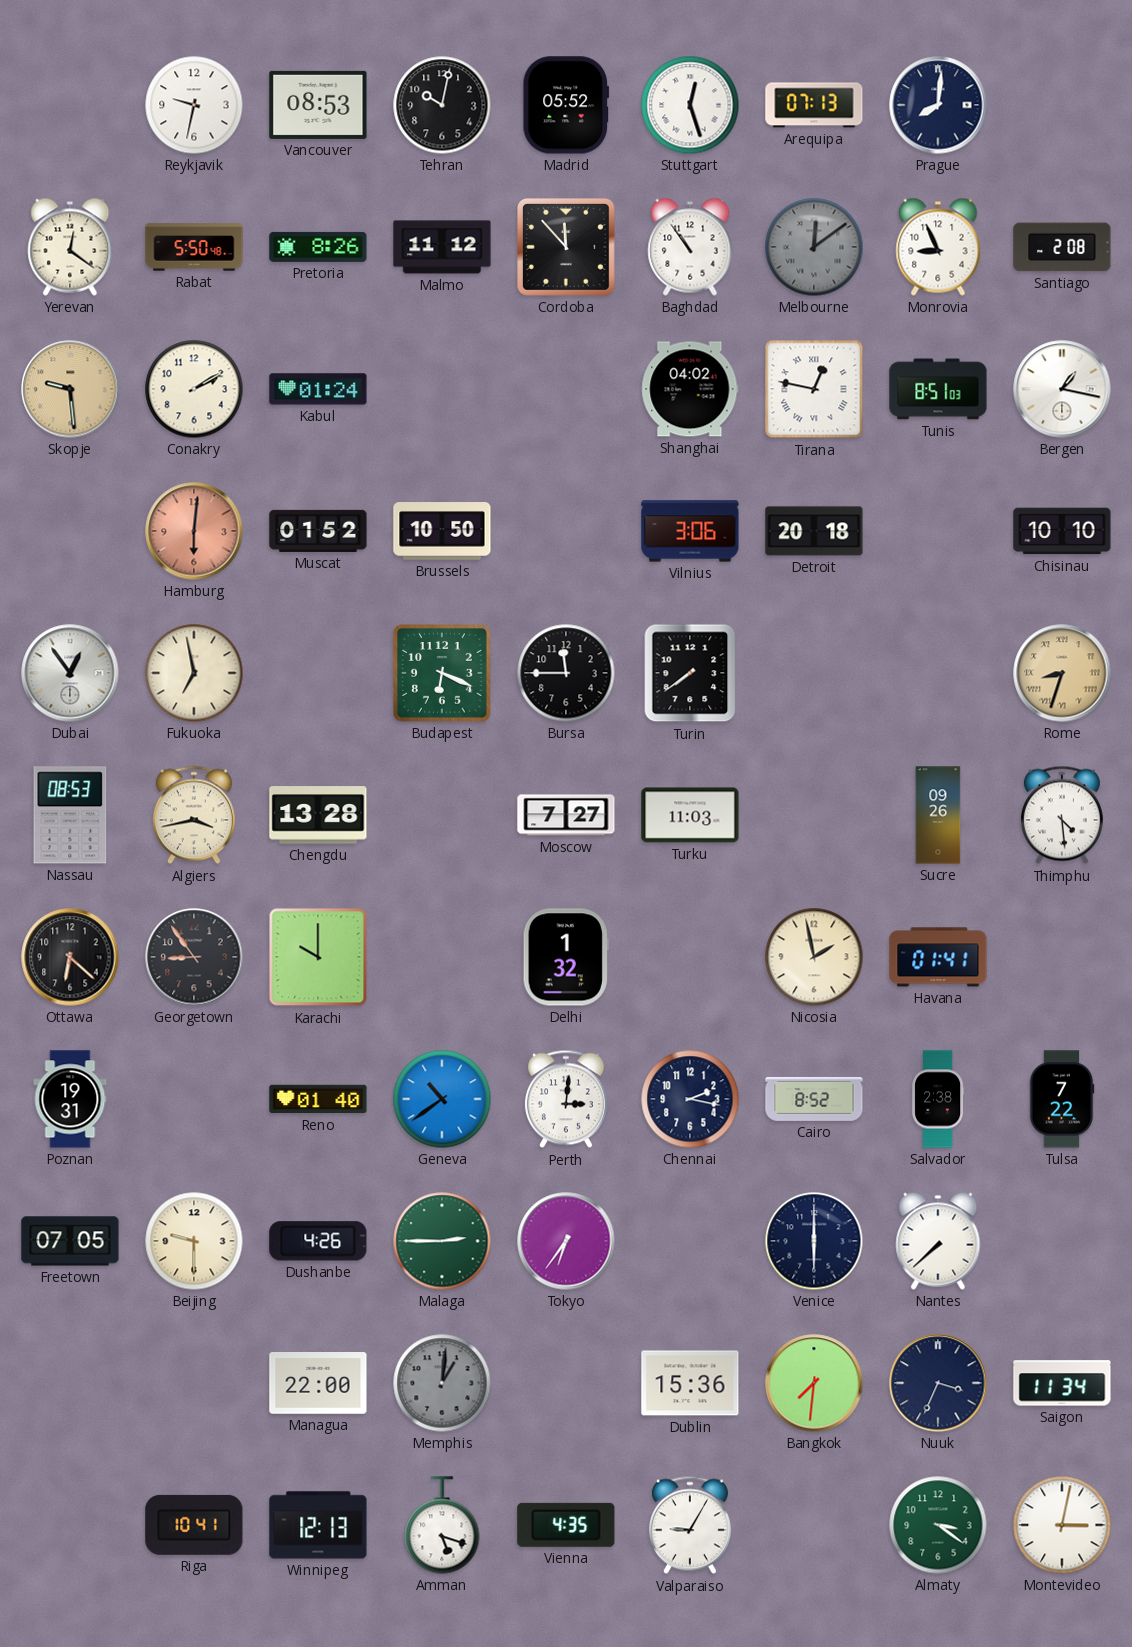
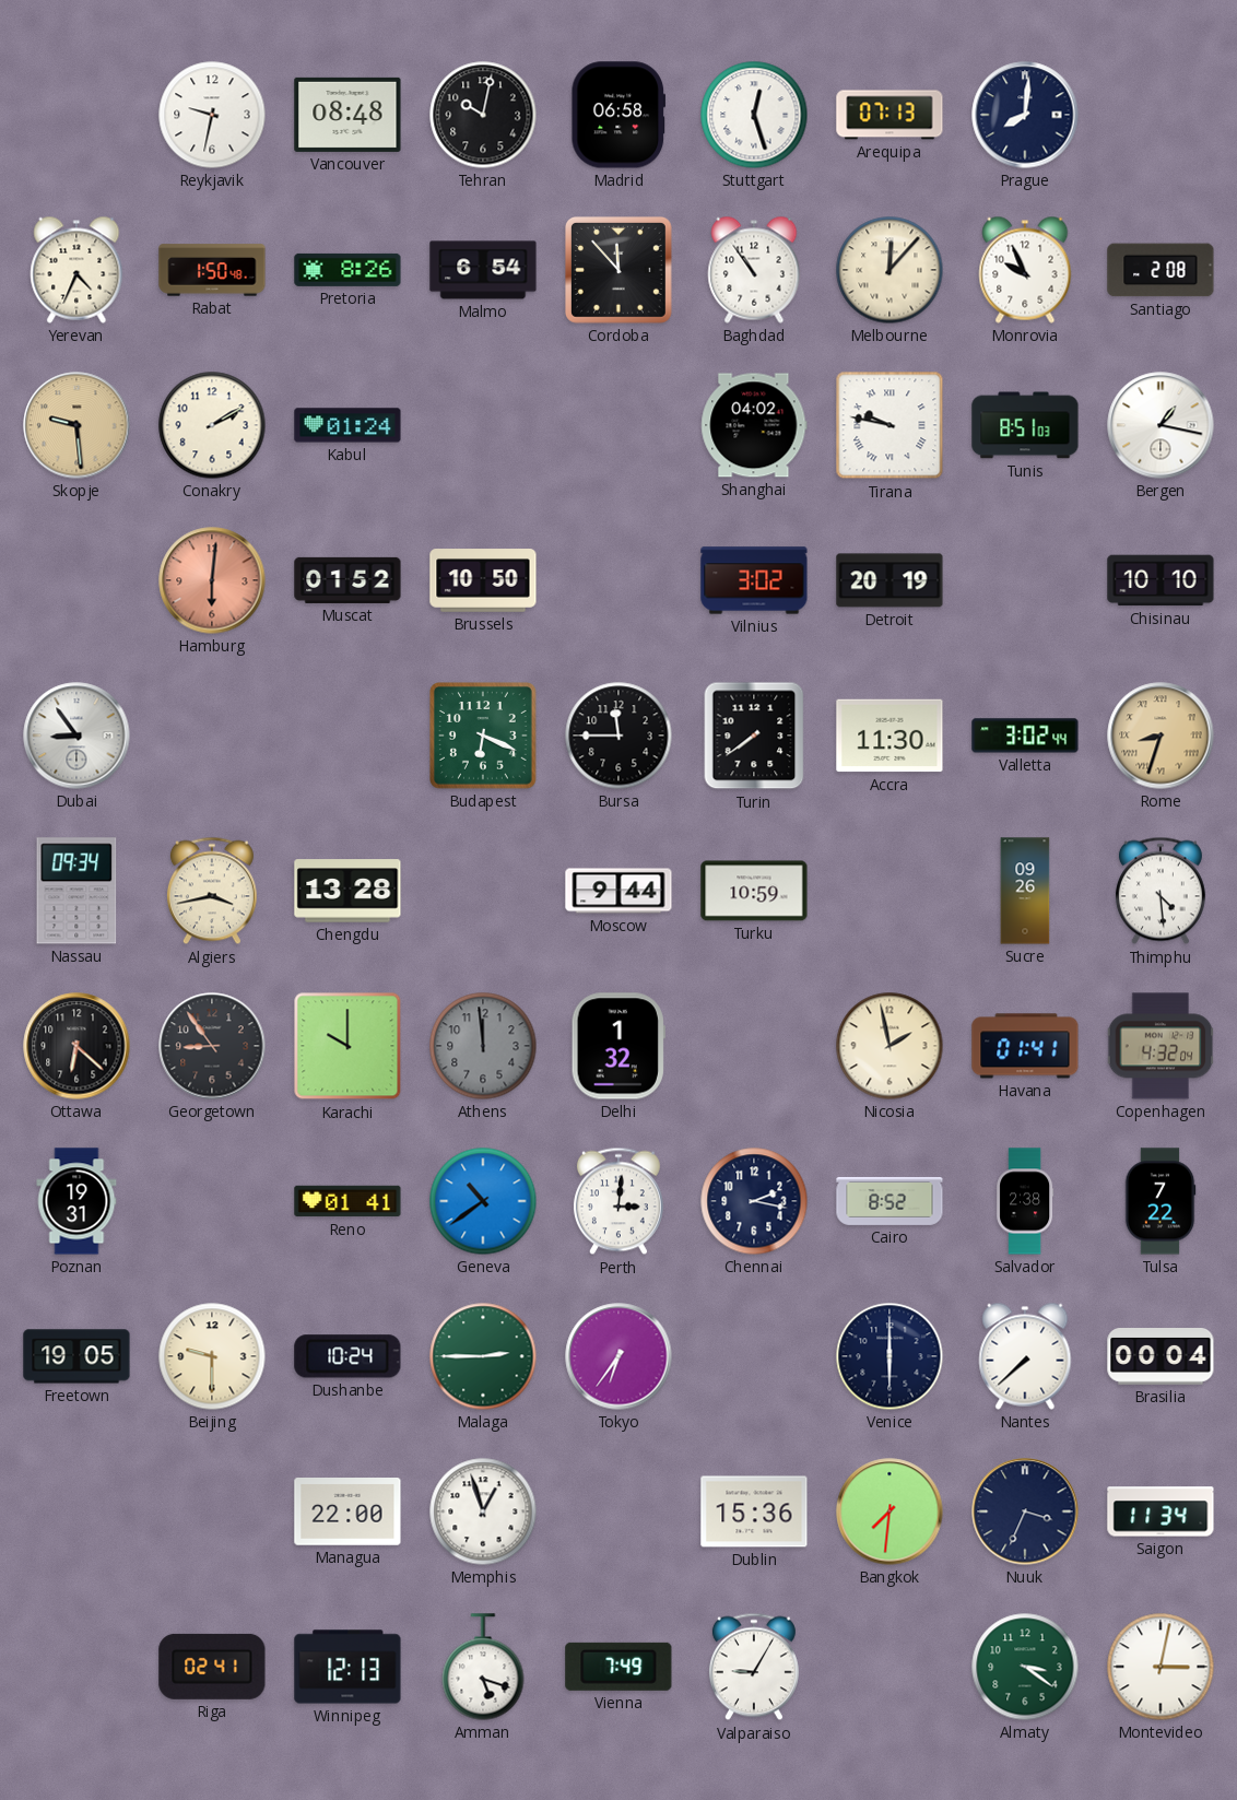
Vancouver: 08:53 -> 08:48
Madrid: 05:52 -> 06:58
Yerevan: 12:21 -> 4:34
Rabat: 5:50 -> 1:50
Malmo: 11:12 -> 6:54
Melbourne: 12:09 -> 12:07
Melbourne dial: grey -> cream
Monrovia: 8:56 -> 9:56
Tirana: 12:47 -> 9:47
Vilnius: 3:06 -> 3:02
Detroit: 20:18 -> 20:19
Dubai: 12:54 -> 8:54
Fukuoka: 6:58 -> none
Accra: none -> 11:30
Valletta: none -> 3:02
Nassau: 08:53 -> 09:34
Moscow: 7:27 -> 9:44
Turku: 11:03 -> 10:59
Athens: none -> 11:59
Copenhagen: none -> 4:32
Reno: 01:40 -> 01:41
Freetown: 07:05 -> 19:05
Dushanbe: 4:26 -> 10:24
Brasilia: none -> 00:04
Memphis: 1:01 -> 12:57
Memphis dial: grey -> white
Riga: 10:41 -> 02:41
Vienna: 4:35 -> 7:49
